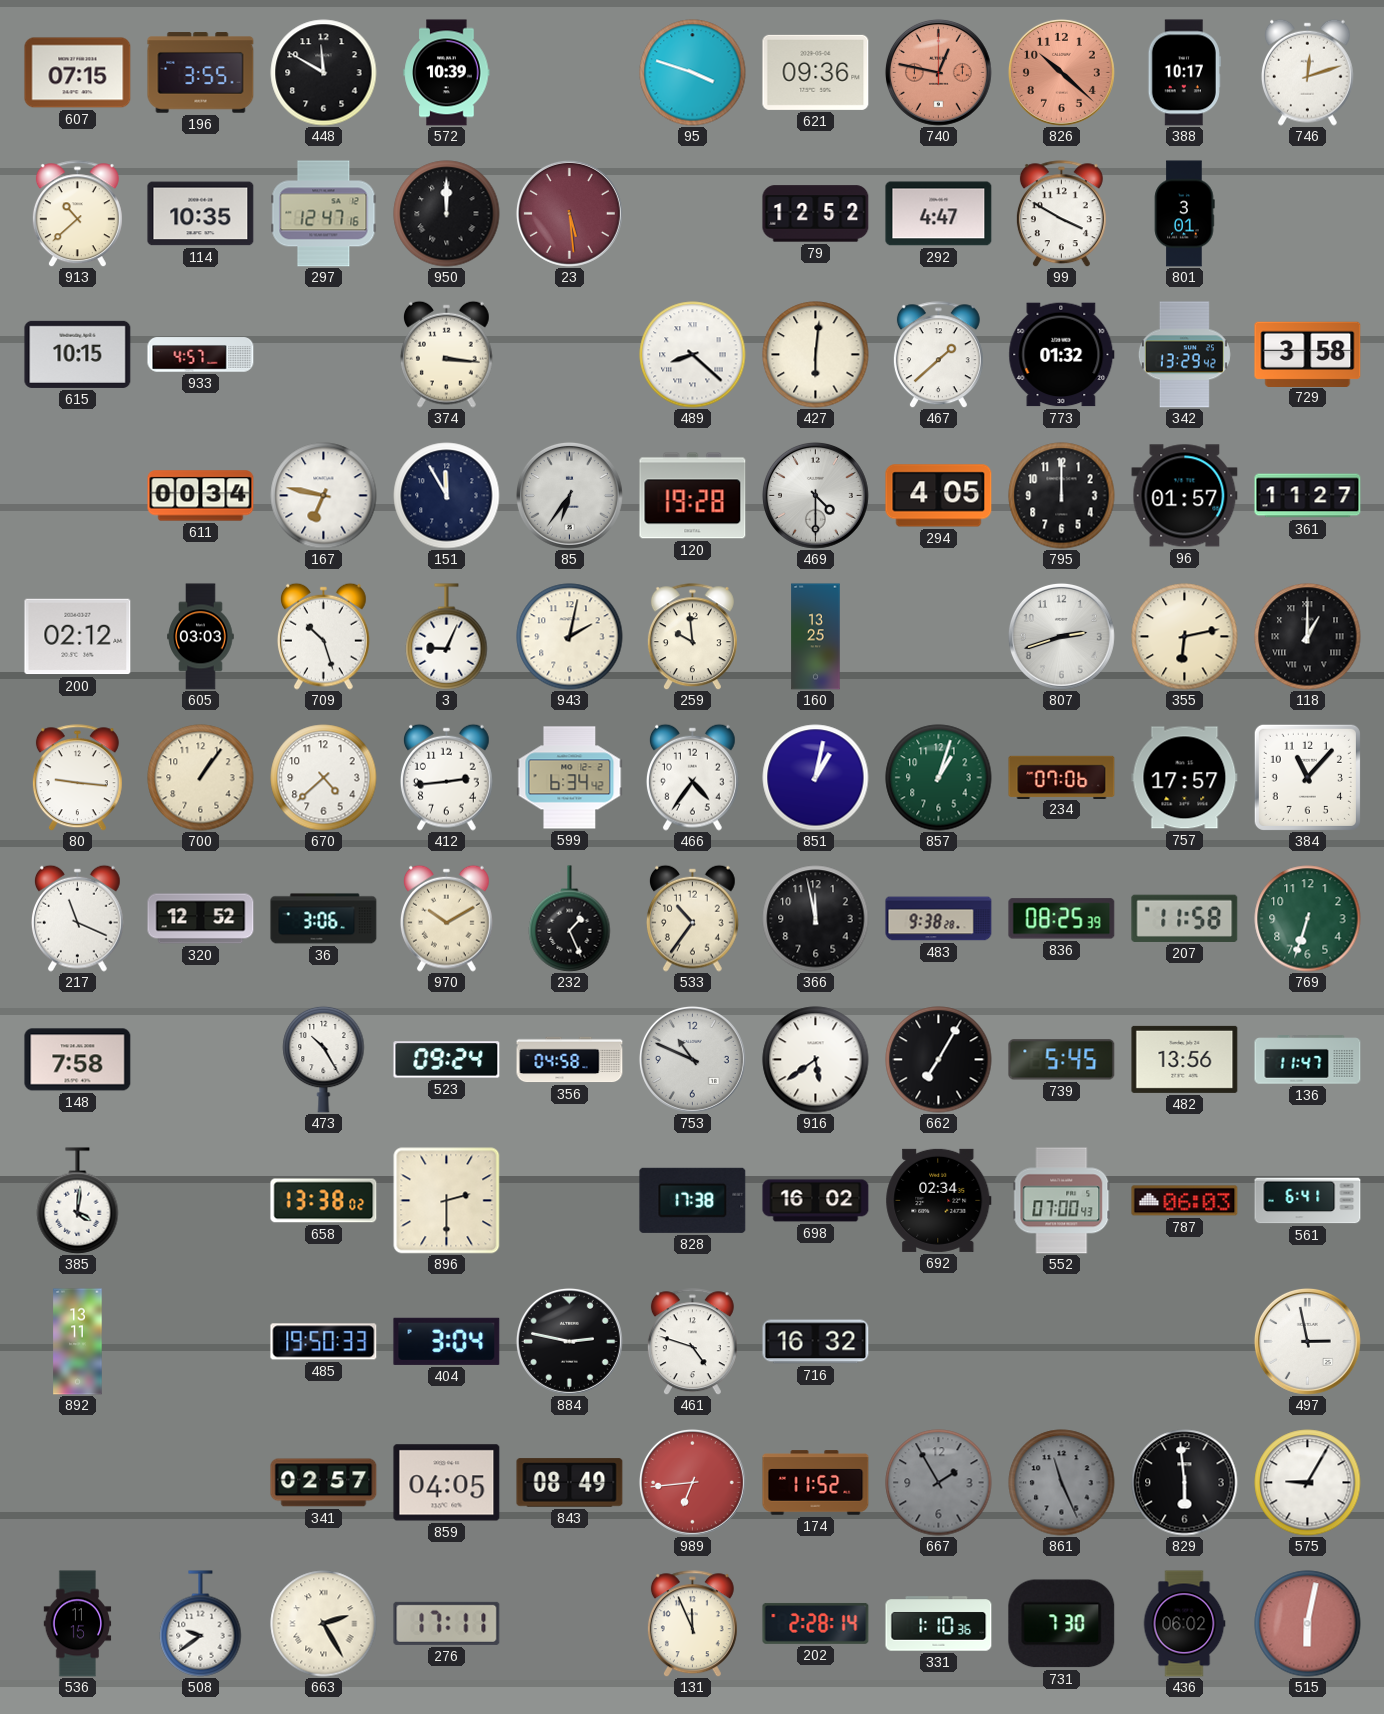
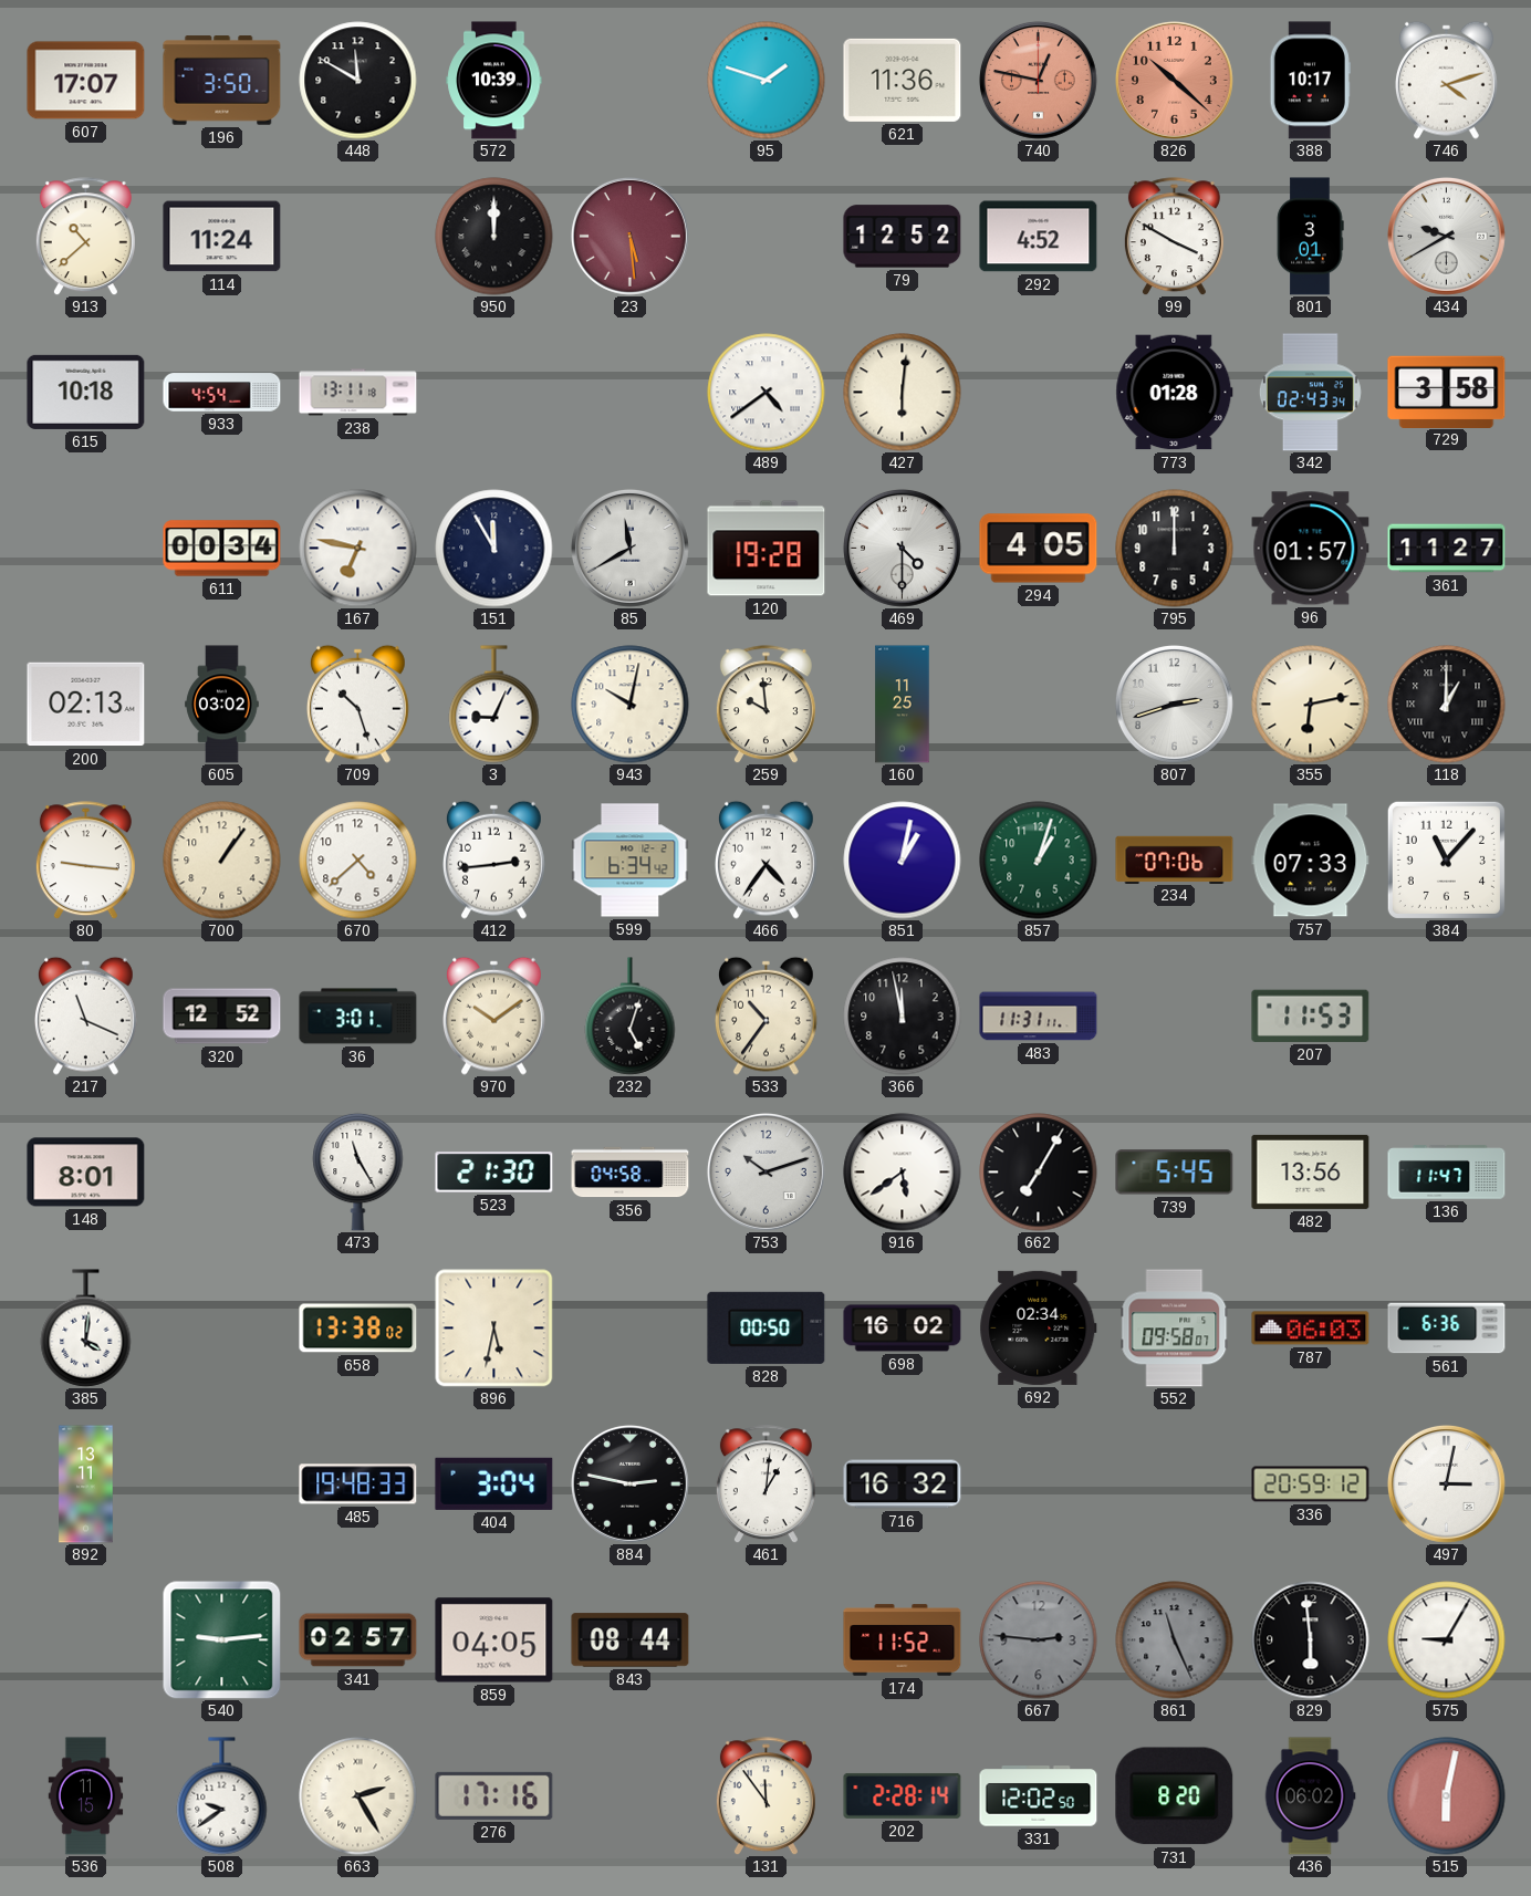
607: 07:15 -> 17:07
196: 3:55 -> 3:50
95: 3:48 -> 1:48
621: 09:36 -> 11:36
746: 12:12 -> 4:12
114: 10:35 -> 11:24
297: 12:47 -> none
292: 4:47 -> 4:52
434: none -> 9:40
615: 10:15 -> 10:18
933: 4:57 -> 4:54
238: none -> 13:11
374: 3:16 -> none
489: 8:22 -> 4:39
467: 1:38 -> none
773: 01:32 -> 01:28
342: 13:29 -> 02:43
85: 6:36 -> 11:40
200: 02:12 -> 02:13
605: 03:03 -> 03:02
943: 2:02 -> 10:02
160: 13:25 -> 11:25
757: 17:57 -> 07:33
36: 3:06 -> 3:01
970: 10:10 -> 10:09
232: 1:26 -> 5:03
483: 9:38 -> 11:31
836: 08:25 -> none
207: 11:58 -> 11:53
769: 6:33 -> none
148: 7:58 -> 8:01
473: 10:25 -> 11:25
523: 09:24 -> 21:30
753: 10:49 -> 10:12
896: 2:30 -> 5:32
828: 17:38 -> 00:50
552: 07:00 -> 09:58
561: 6:41 -> 6:36
485: 19:50 -> 19:48
461: 4:48 -> 1:01
336: none -> 20:59
497: 2:58 -> 3:02
540: none -> 9:14
843: 08:49 -> 08:44
989: 6:44 -> none
667: 1:55 -> 2:46
276: 17:11 -> 17:16
131: 11:56 -> 11:54
331: 1:10 -> 12:02
731: 7:30 -> 8:20
